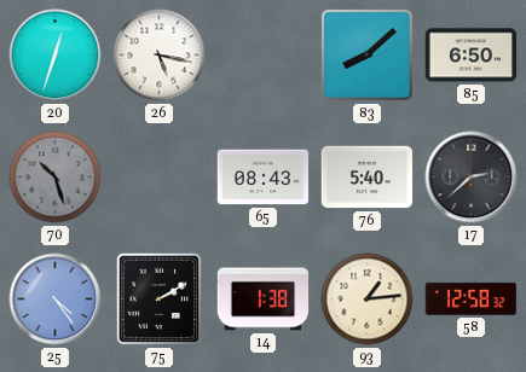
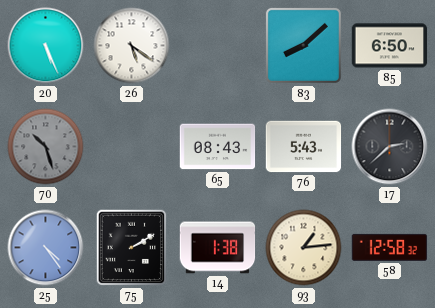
20: 12:33 -> 5:26
26: 5:17 -> 5:21
76: 5:40 -> 5:43
